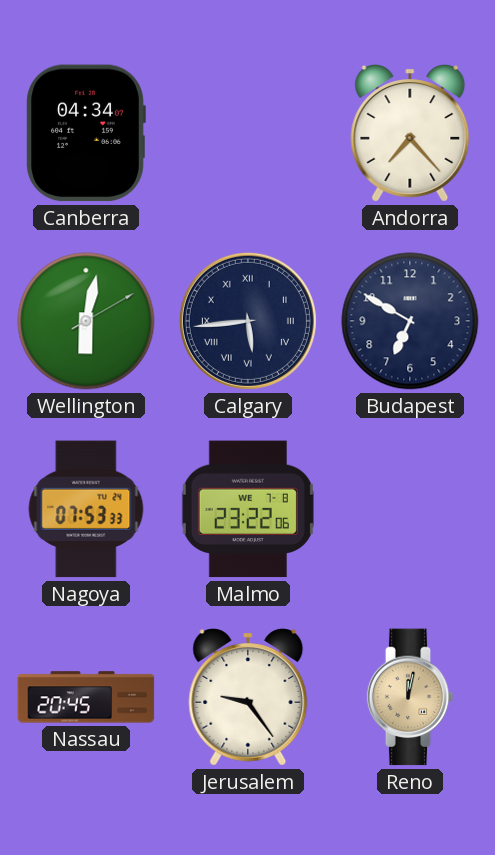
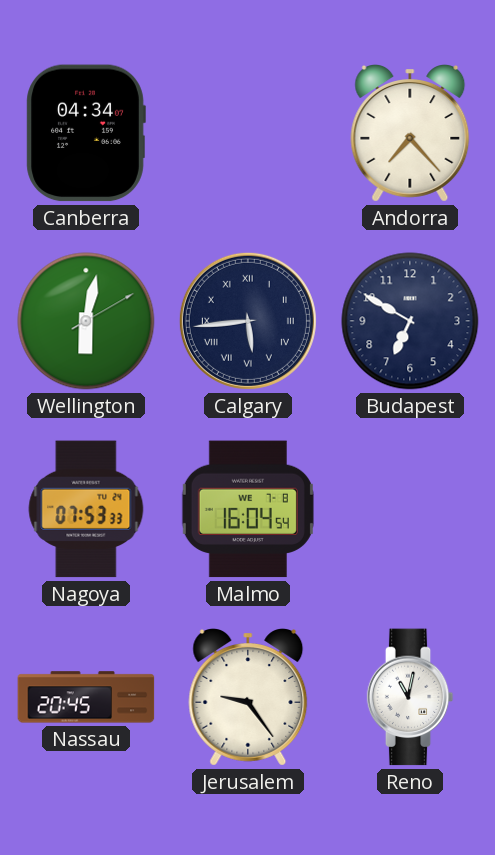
Malmo: 23:22 -> 16:04
Reno: 12:02 -> 11:02
Reno dial: champagne -> white
